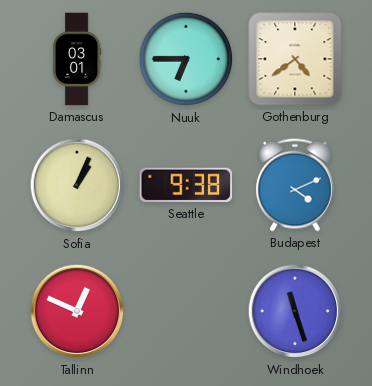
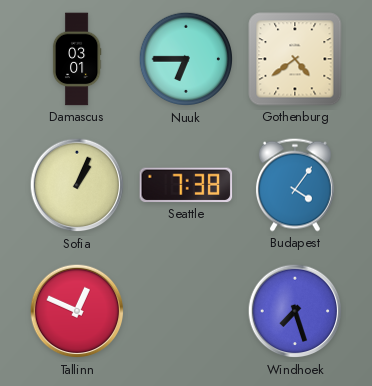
Seattle: 9:38 -> 7:38
Budapest: 4:11 -> 4:06
Windhoek: 11:27 -> 7:27
